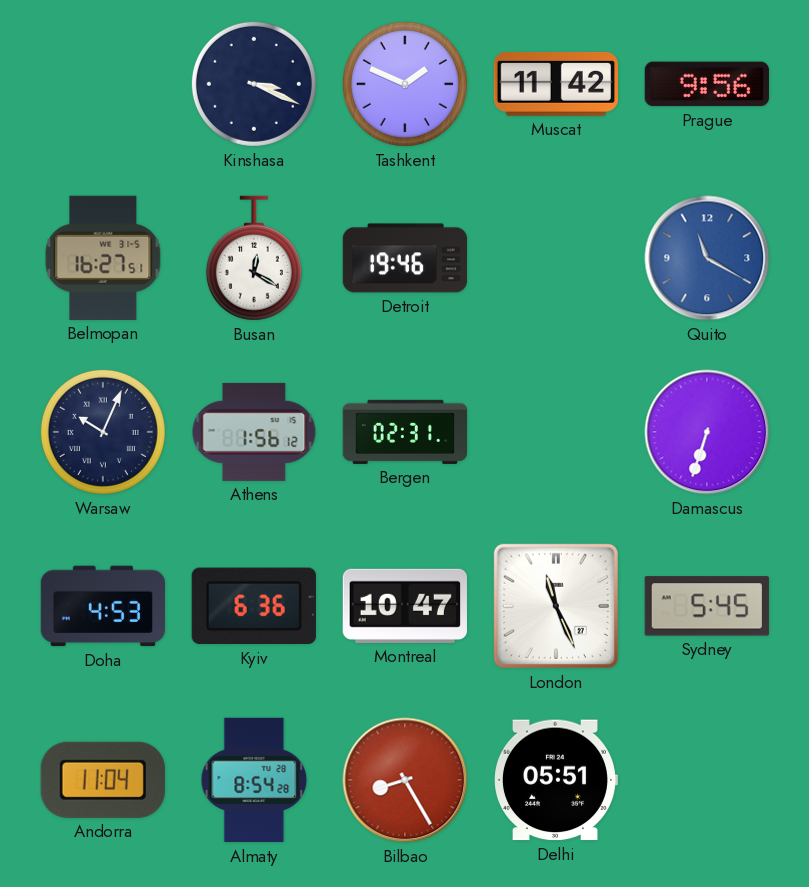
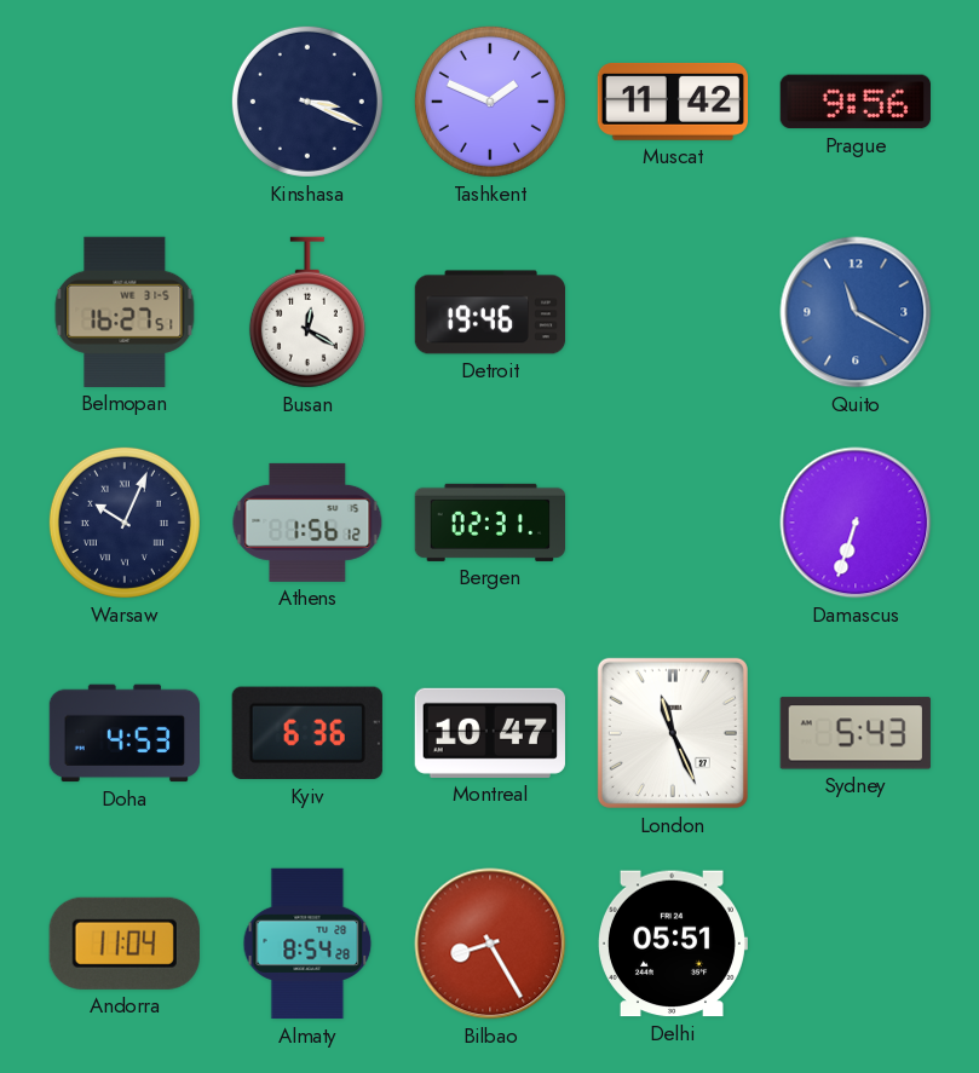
Sydney: 5:45 -> 5:43
